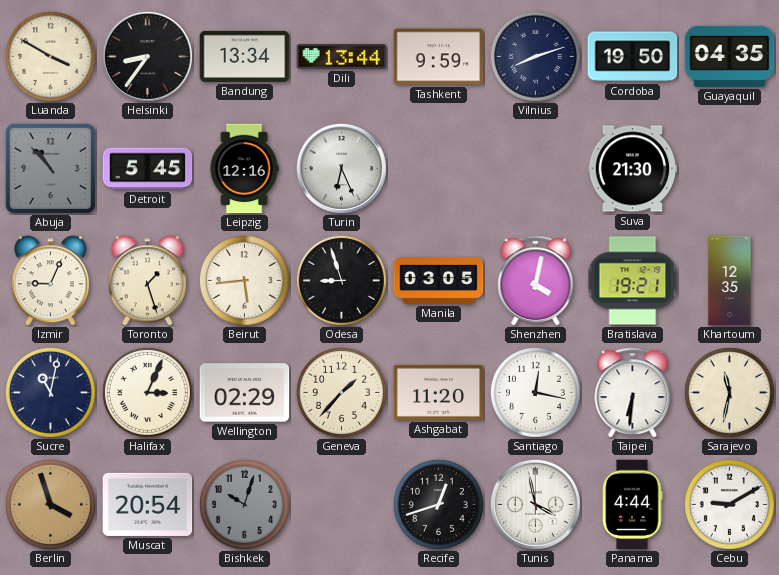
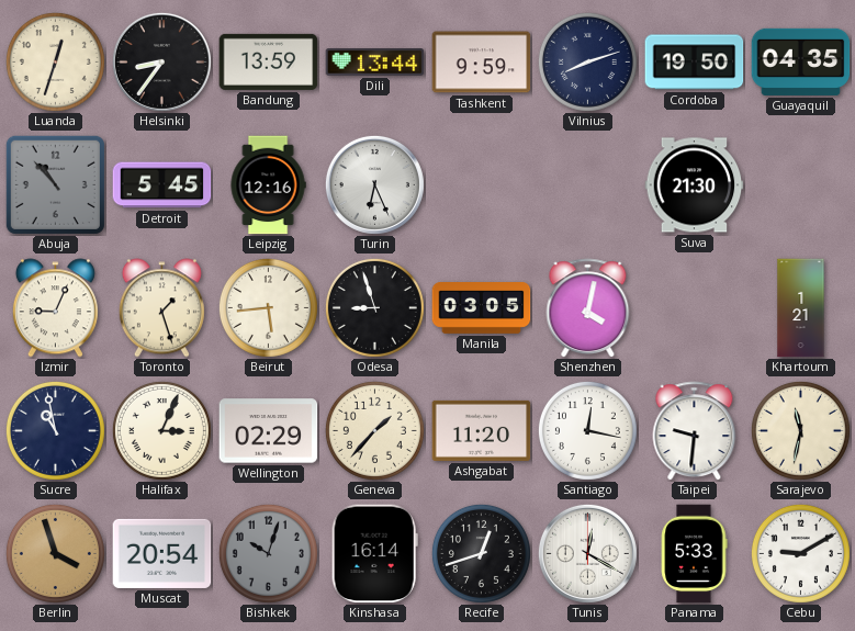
Luanda: 3:50 -> 12:33
Bandung: 13:34 -> 13:59
Bratislava: 19:21 -> none
Khartoum: 12:35 -> 1:21
Sucre: 11:02 -> 10:58
Taipei: 6:31 -> 9:31
Kinshasa: none -> 16:14
Tunis: 3:58 -> 12:20
Panama: 4:44 -> 5:33
